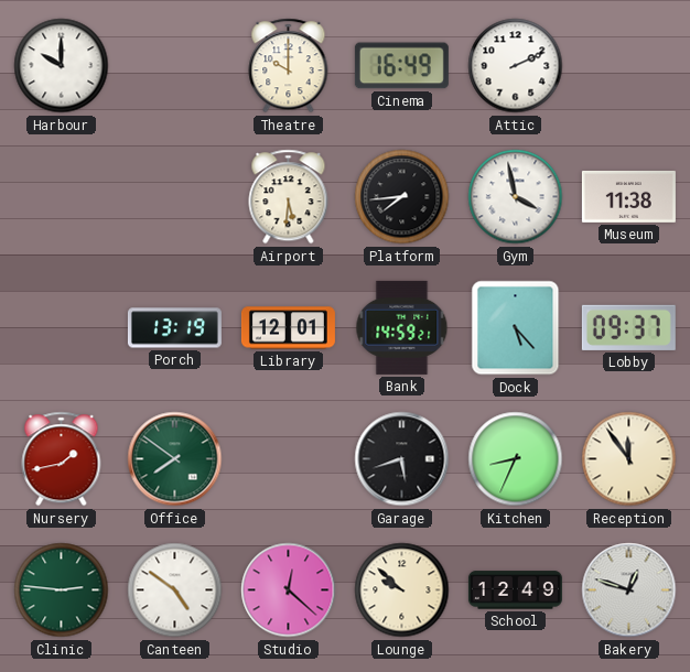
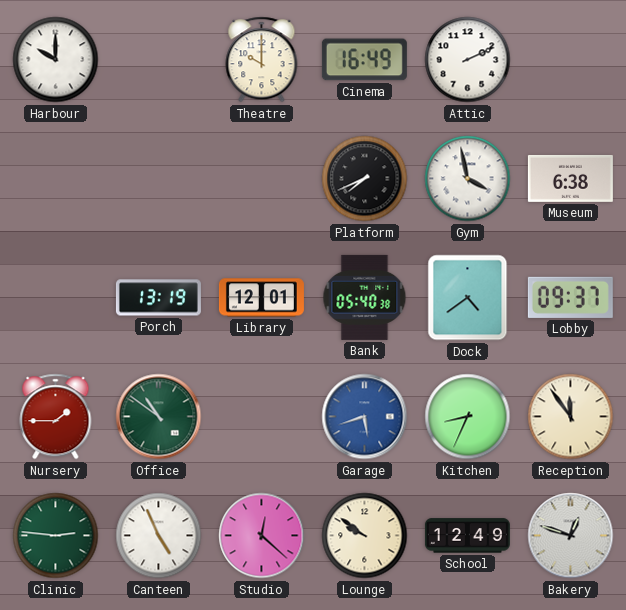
Airport: 5:31 -> none
Platform: 7:44 -> 7:41
Museum: 11:38 -> 6:38
Bank: 14:59 -> 05:40
Dock: 5:23 -> 4:39
Nursery: 1:43 -> 1:45
Office: 7:51 -> 10:51
Garage dial: black -> blue
Canteen: 4:51 -> 4:56
Lounge: 9:52 -> 9:51
